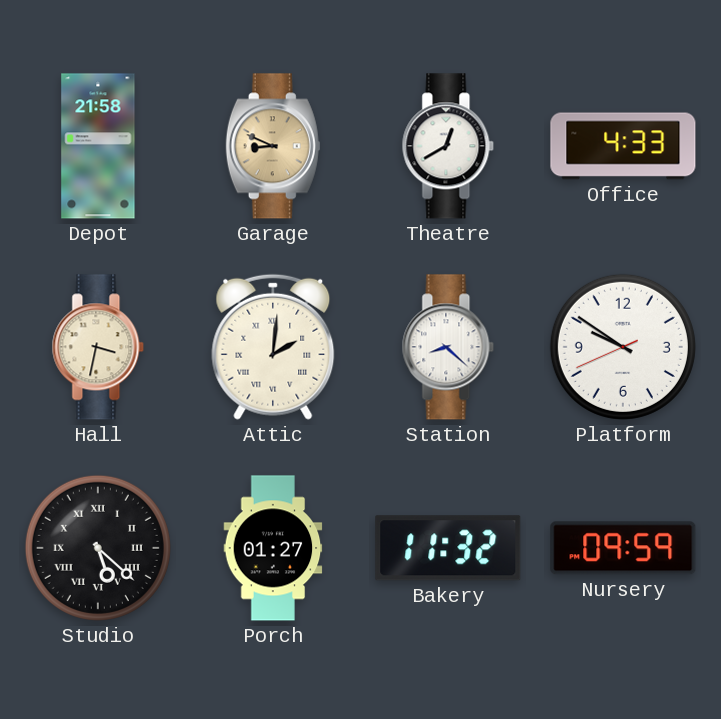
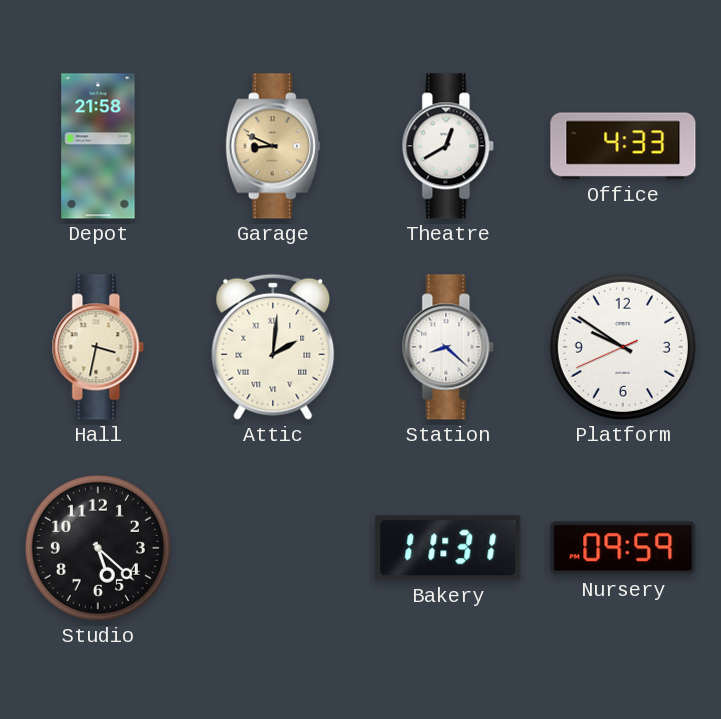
Studio numerals: Roman -> Arabic
Porch: 01:27 -> none
Bakery: 11:32 -> 11:31
